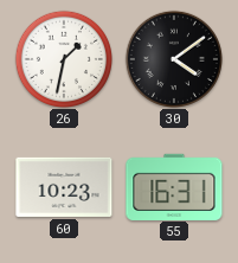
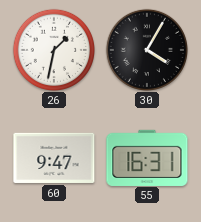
30: 4:09 -> 4:05
60: 10:23 -> 9:47
